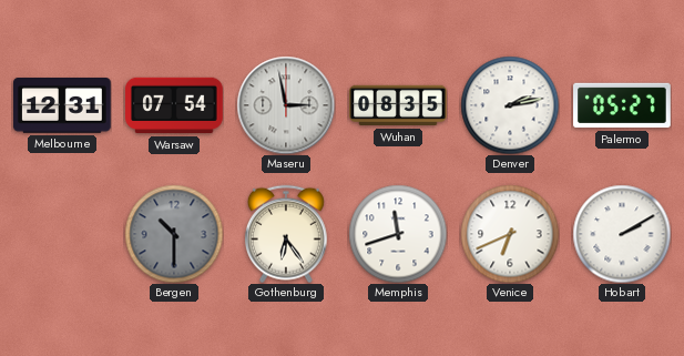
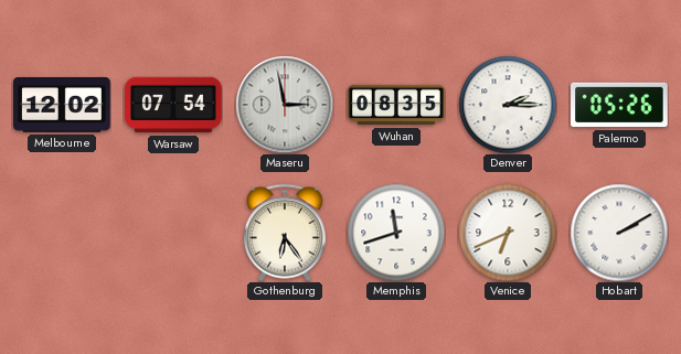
Melbourne: 12:31 -> 12:02
Denver: 2:13 -> 2:15
Palermo: 05:27 -> 05:26
Bergen: 10:30 -> none
